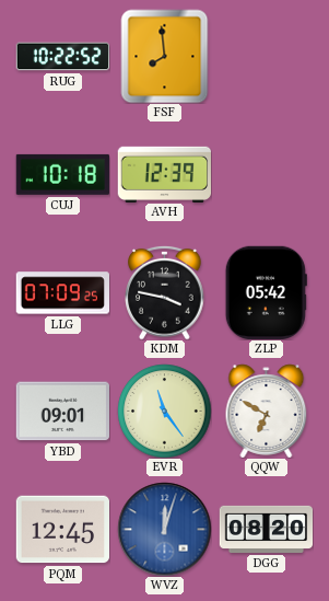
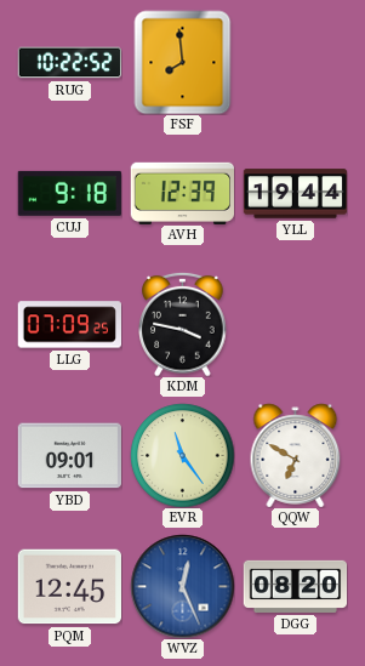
CUJ: 10:18 -> 9:18
YLL: none -> 19:44
ZLP: 05:42 -> none
WVZ: 12:03 -> 12:26
